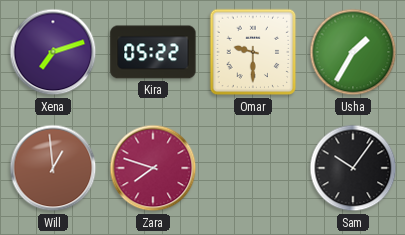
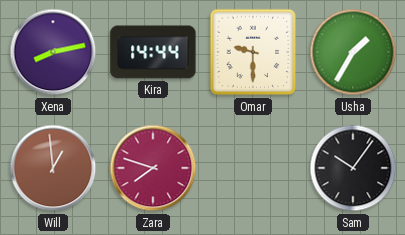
Xena: 7:12 -> 8:13
Kira: 05:22 -> 14:44
